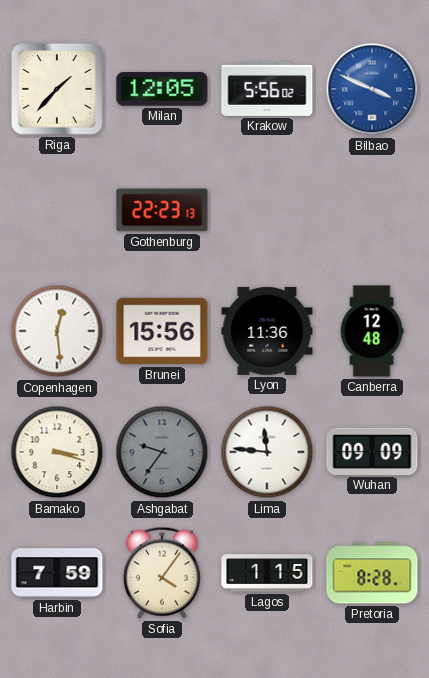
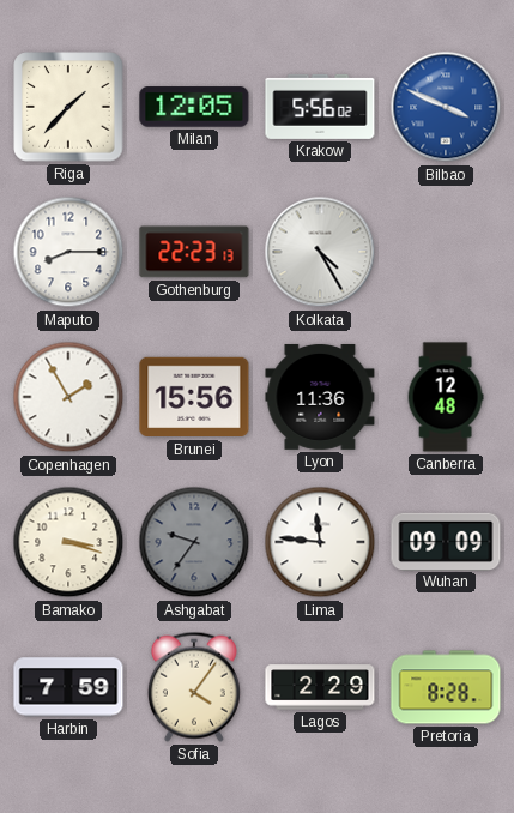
Maputo: none -> 8:15
Kolkata: none -> 4:25
Copenhagen: 12:29 -> 1:55
Lagos: 1:15 -> 2:29
